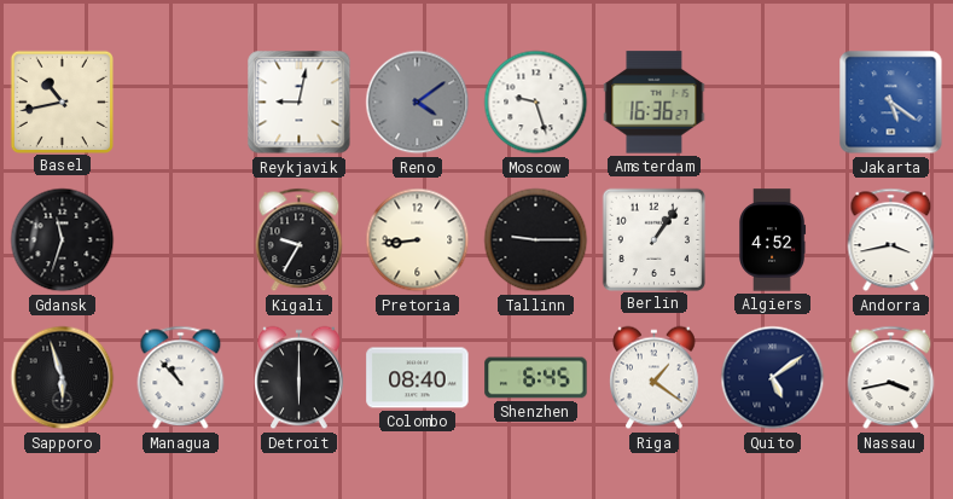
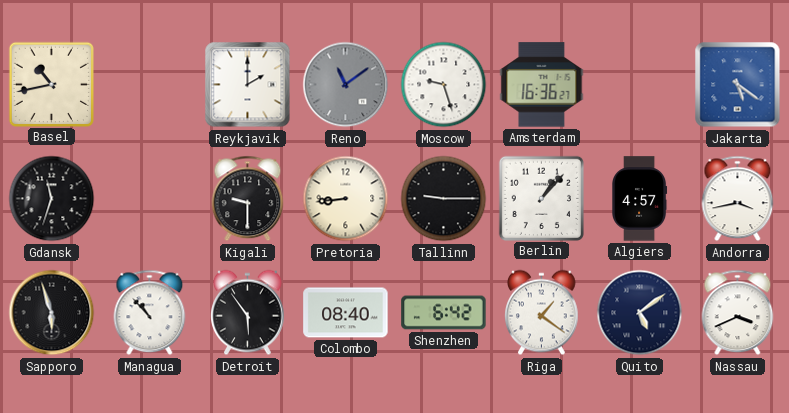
Reykjavik: 9:02 -> 2:00
Reno: 4:09 -> 11:09
Kigali: 9:35 -> 9:30
Berlin: 1:06 -> 1:07
Algiers: 4:52 -> 4:57
Detroit: 6:00 -> 5:54
Shenzhen: 6:45 -> 6:42
Nassau: 3:43 -> 3:41
